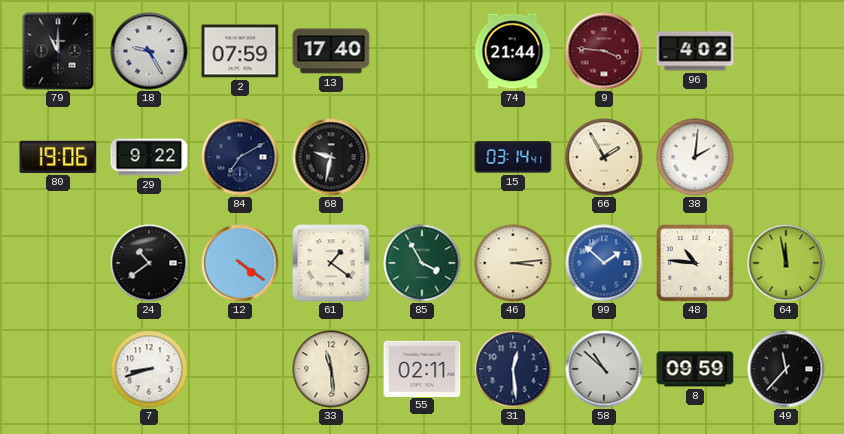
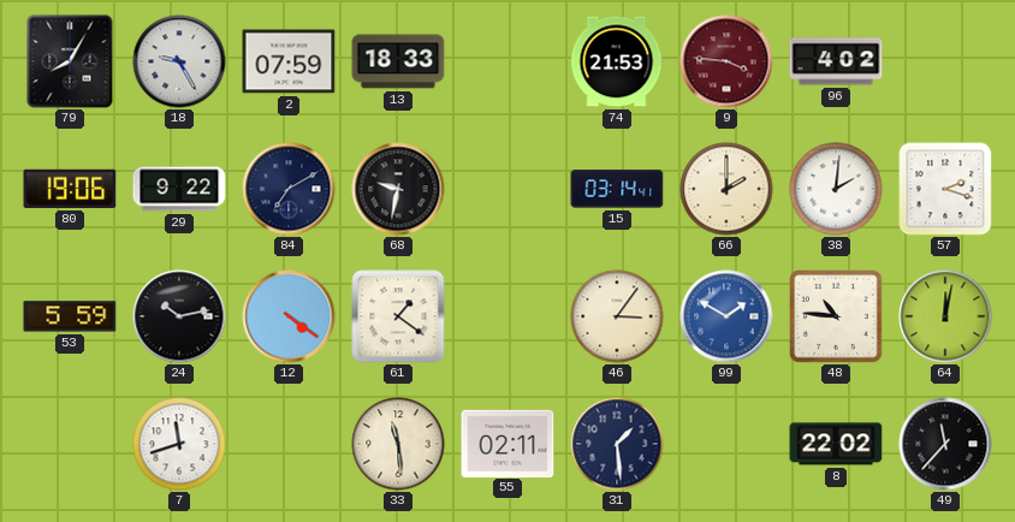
79: 11:00 -> 8:05
13: 17:40 -> 18:33
74: 21:44 -> 21:53
66: 1:55 -> 2:00
57: none -> 2:18
53: none -> 5:59
24: 10:39 -> 10:13
85: 3:55 -> none
46: 3:14 -> 3:06
99: 1:52 -> 1:50
64: 11:58 -> 12:02
7: 8:42 -> 11:42
31: 12:29 -> 1:29
58: 10:52 -> none
8: 09:59 -> 22:02
